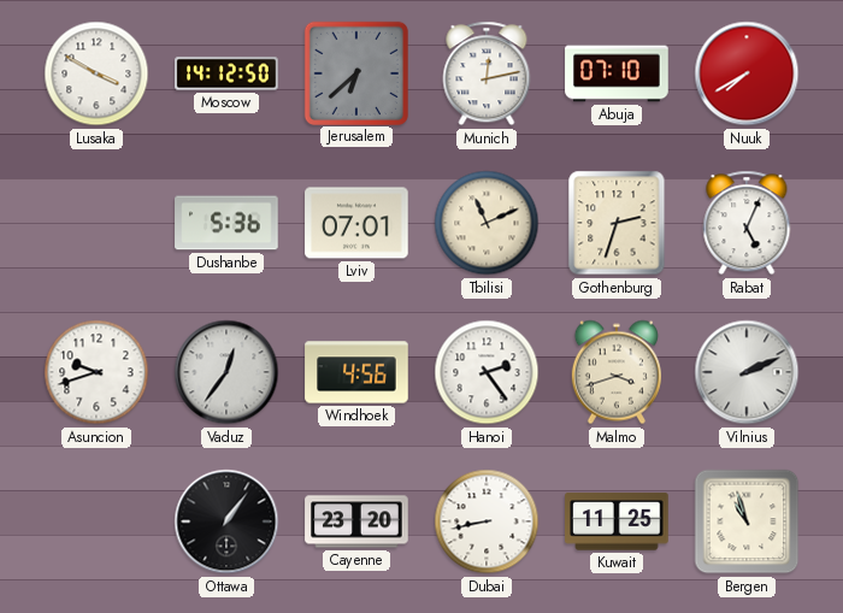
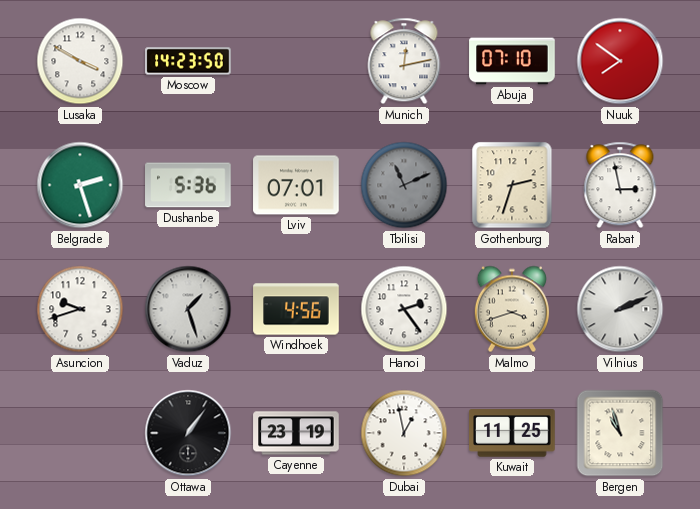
Moscow: 14:12 -> 14:23
Jerusalem: 6:38 -> none
Nuuk: 7:40 -> 7:51
Belgrade: none -> 2:27
Tbilisi dial: cream -> grey
Rabat: 5:04 -> 2:58
Vaduz: 12:36 -> 1:27
Cayenne: 23:20 -> 23:19
Dubai: 8:43 -> 12:58
